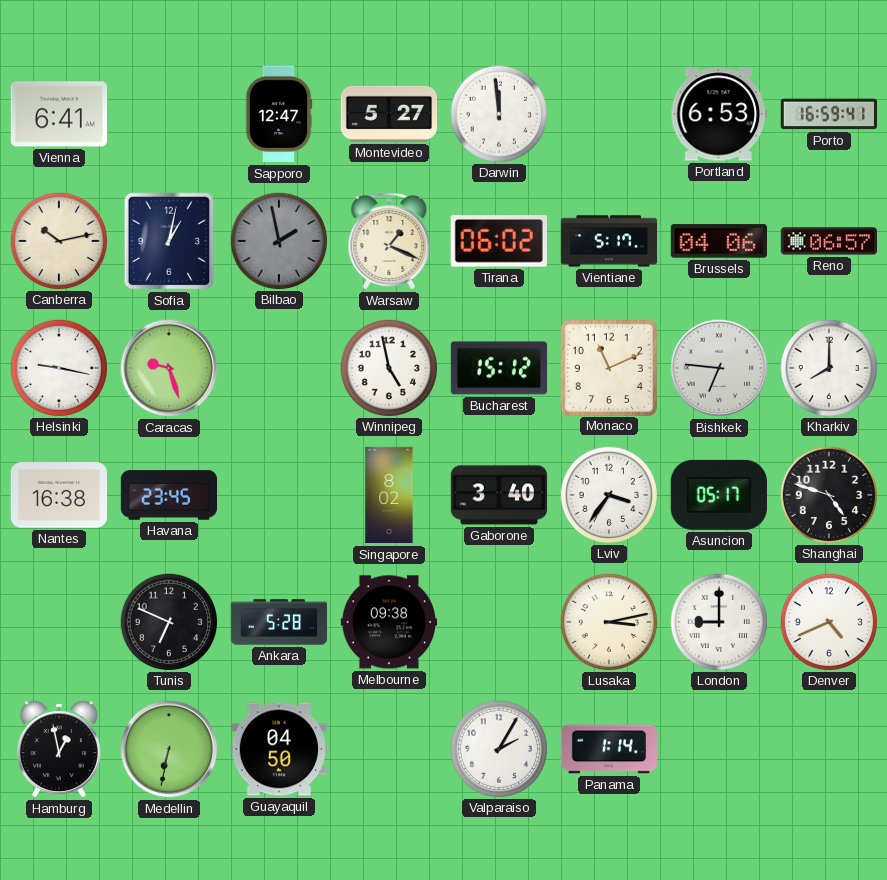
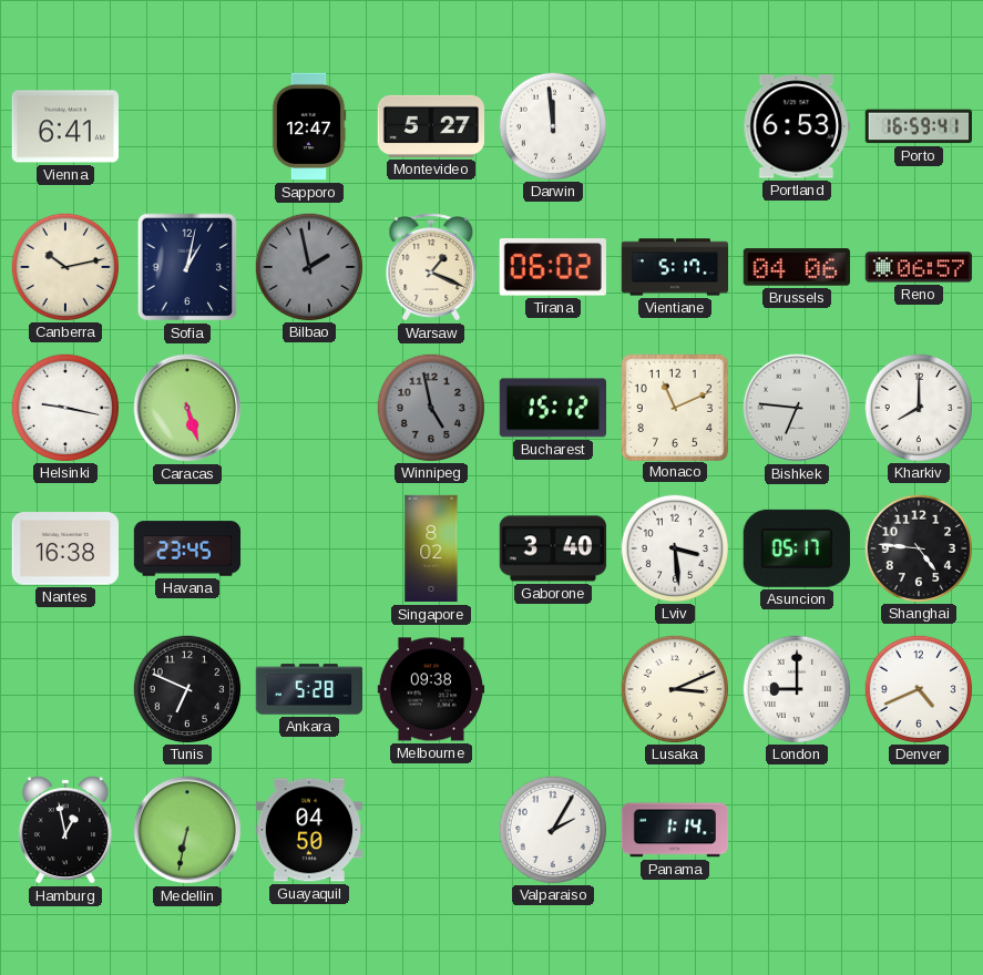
Caracas: 9:27 -> 5:27
Winnipeg dial: white -> grey
Lviv: 3:36 -> 3:29
Shanghai: 4:48 -> 4:46
Lusaka: 3:13 -> 3:11
